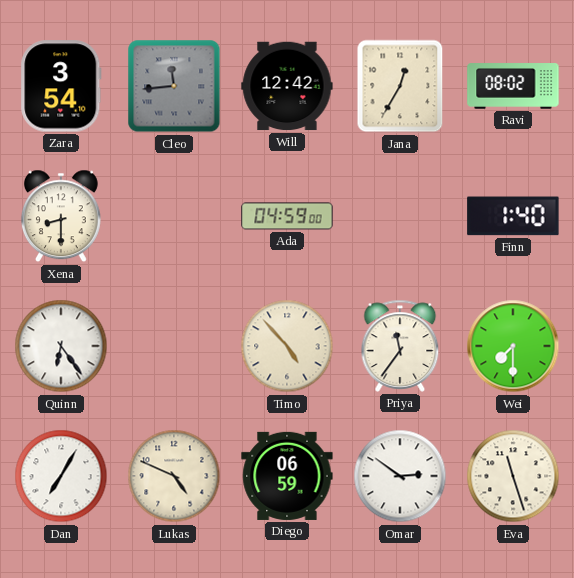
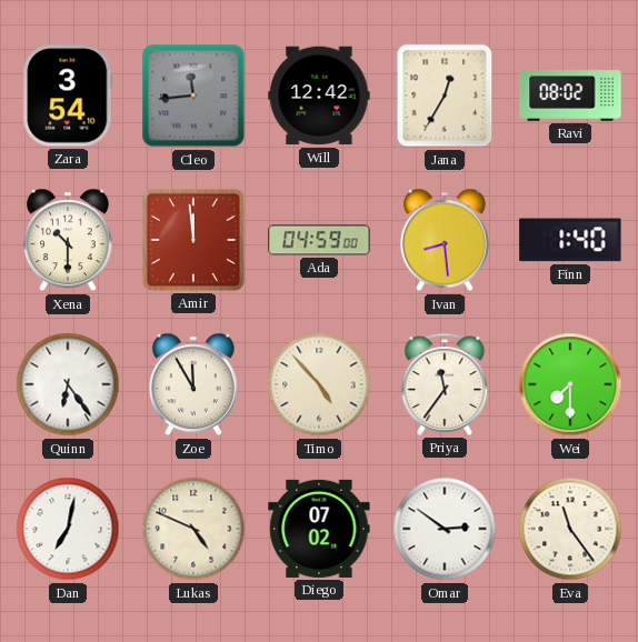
Xena: 8:30 -> 10:30
Amir: none -> 11:59
Ivan: none -> 8:29
Zoe: none -> 11:55
Dan: 7:05 -> 7:02
Diego: 06:59 -> 07:02
Eva: 11:27 -> 11:24
